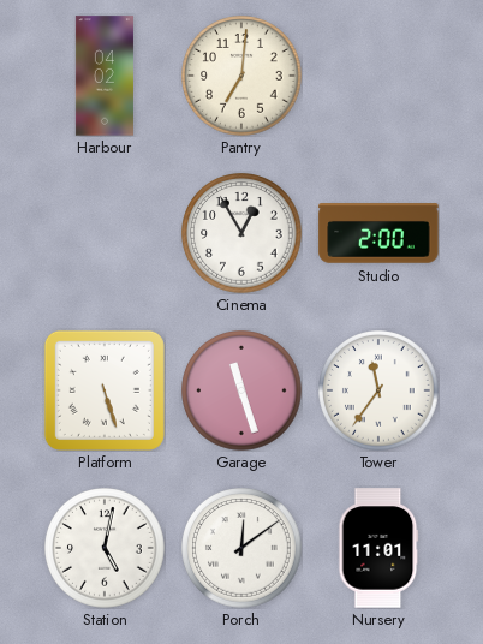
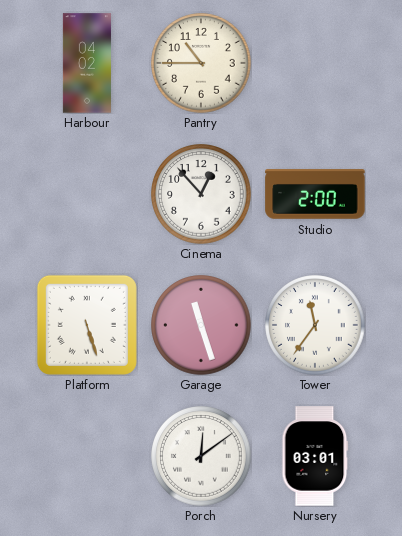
Pantry: 7:01 -> 10:45
Cinema: 12:55 -> 12:53
Station: 5:02 -> none
Nursery: 11:01 -> 03:01
